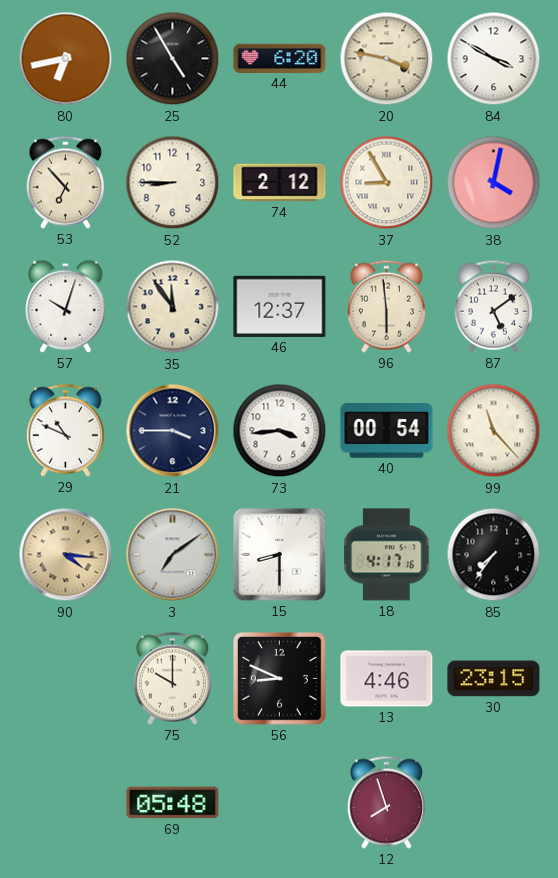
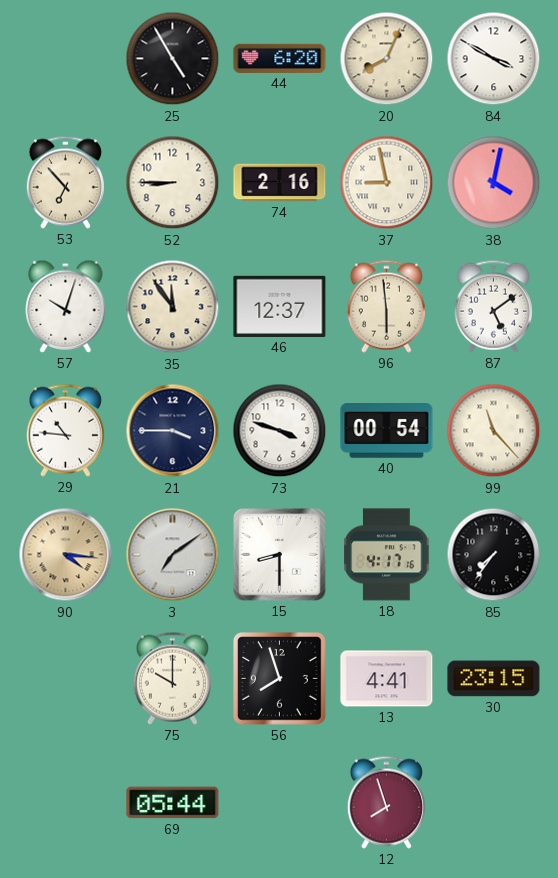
80: 6:43 -> none
20: 3:47 -> 8:04
74: 2:12 -> 2:16
37: 8:55 -> 8:58
29: 10:49 -> 10:46
73: 3:44 -> 3:48
56: 8:49 -> 7:57
13: 4:46 -> 4:41
69: 05:48 -> 05:44
